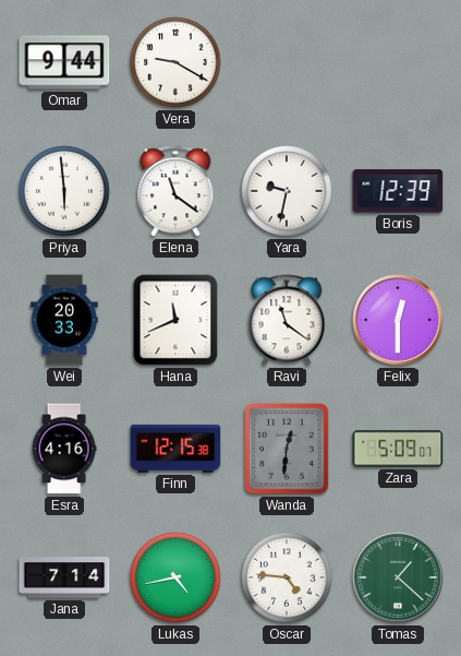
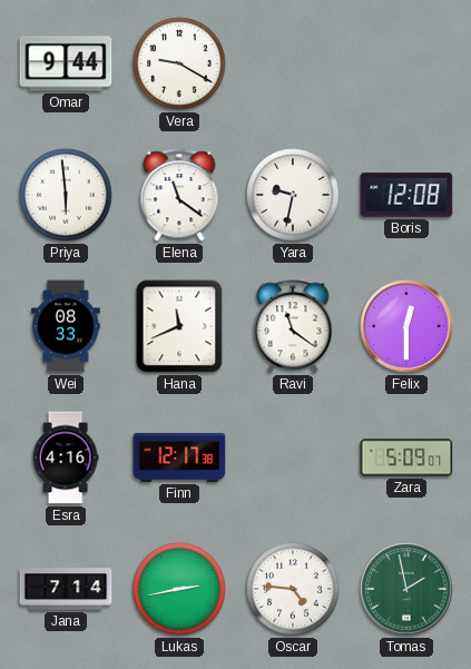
Boris: 12:39 -> 12:08
Wei: 20:33 -> 08:33
Finn: 12:15 -> 12:17
Wanda: 12:31 -> none
Lukas: 4:43 -> 2:43
Tomas: 1:22 -> 1:58
